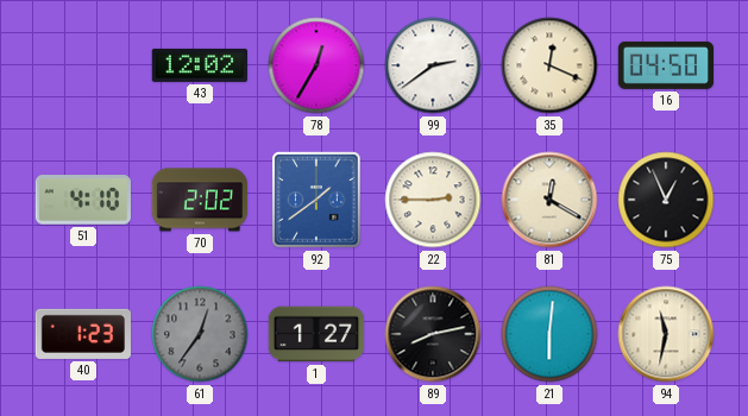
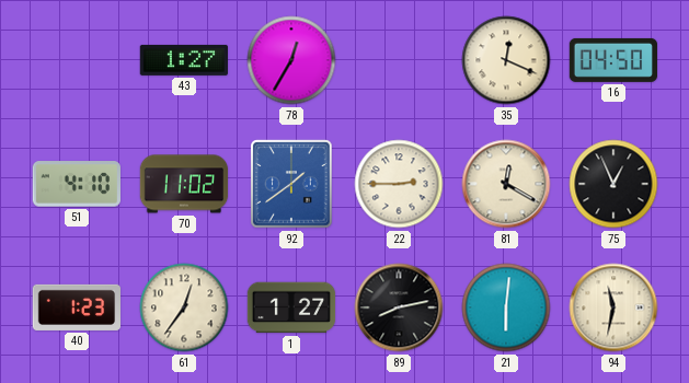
43: 12:02 -> 1:27
99: 2:39 -> none
70: 2:02 -> 11:02
61 dial: grey -> cream
